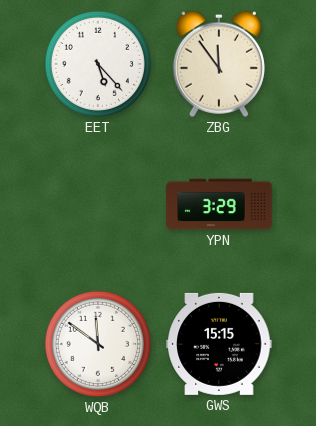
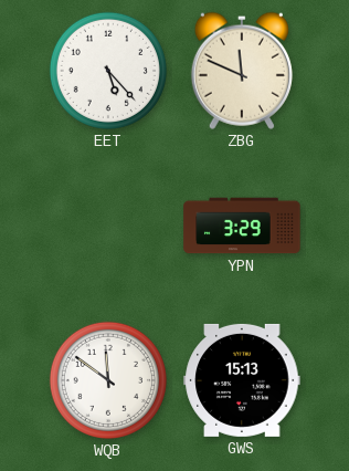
ZBG: 11:54 -> 11:49
GWS: 15:15 -> 15:13
